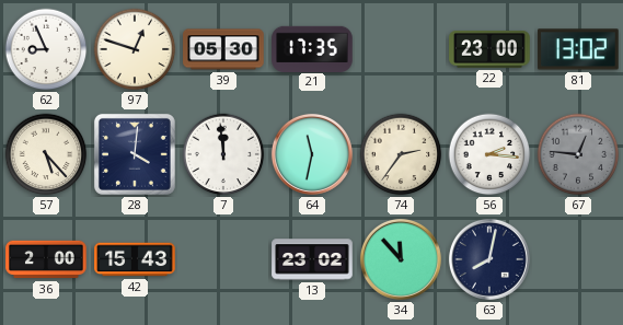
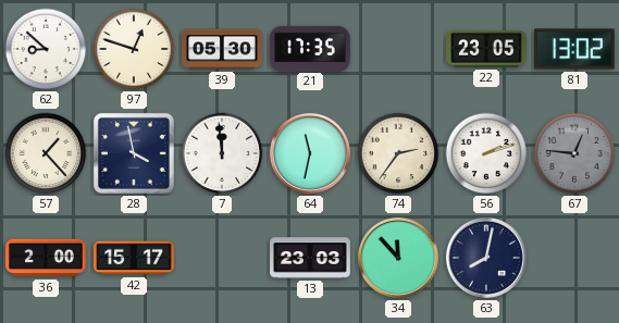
62: 8:56 -> 8:52
22: 23:00 -> 23:05
57: 5:23 -> 1:23
28: 4:01 -> 3:58
56: 2:16 -> 2:12
42: 15:43 -> 15:17
13: 23:02 -> 23:03
